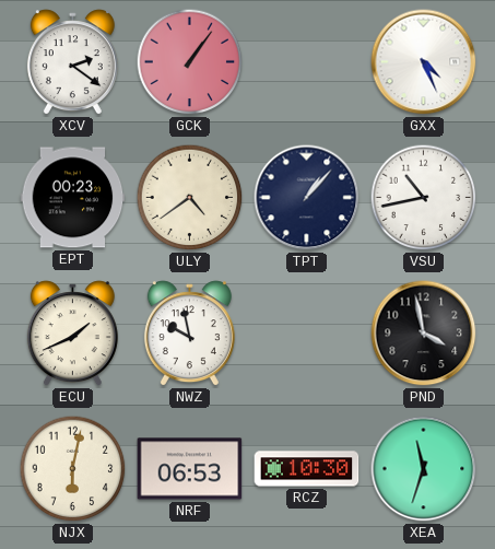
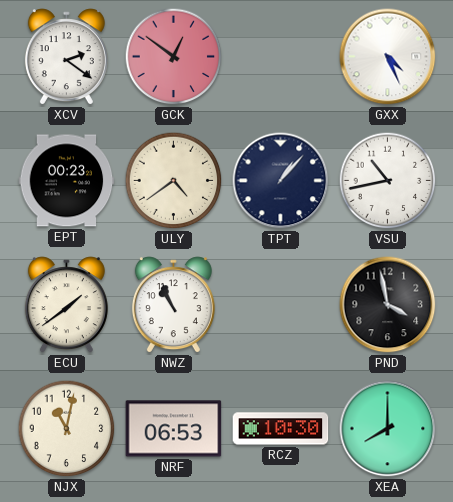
GCK: 1:06 -> 12:51
ECU: 1:41 -> 1:39
NWZ: 9:58 -> 10:56
NJX: 6:02 -> 11:02
XEA: 11:33 -> 8:00
